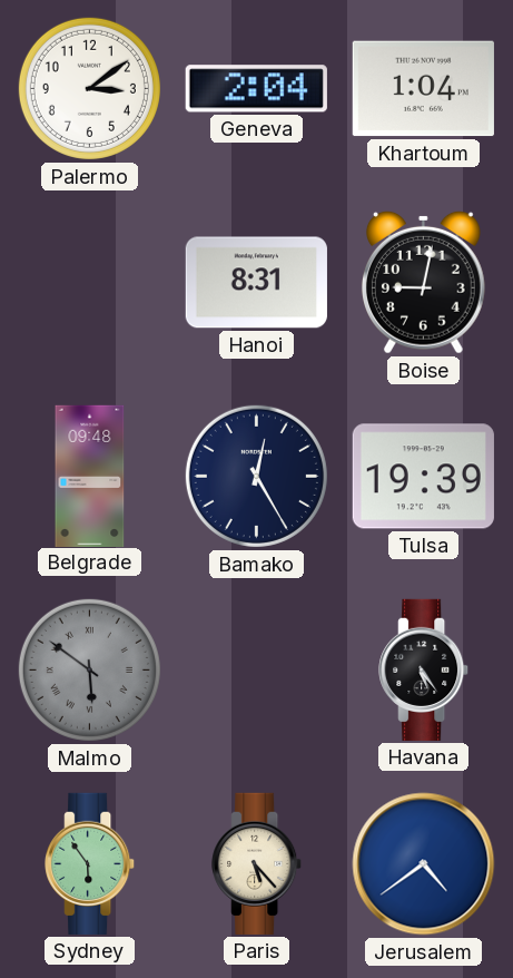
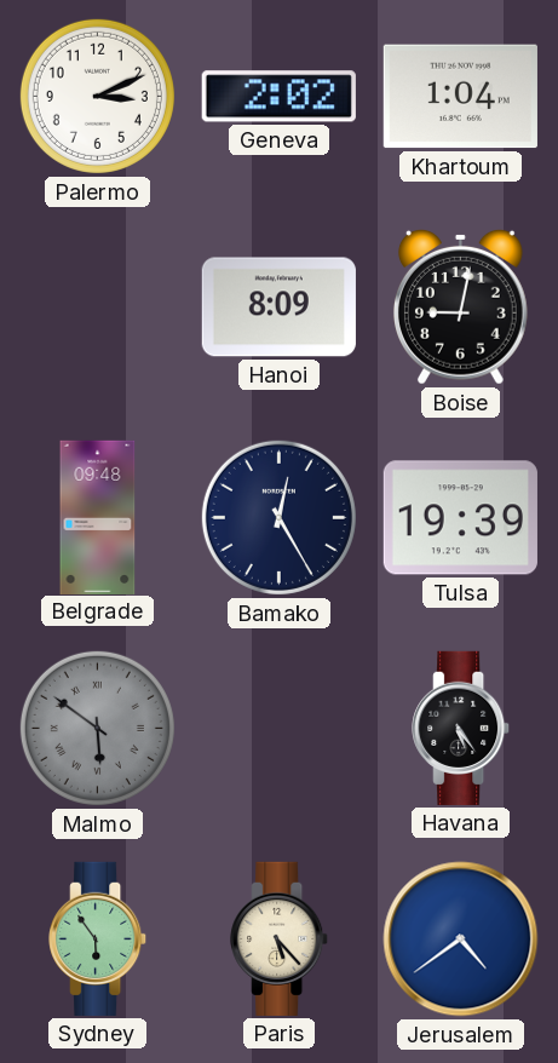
Palermo: 3:09 -> 3:11
Geneva: 2:04 -> 2:02
Hanoi: 8:31 -> 8:09
